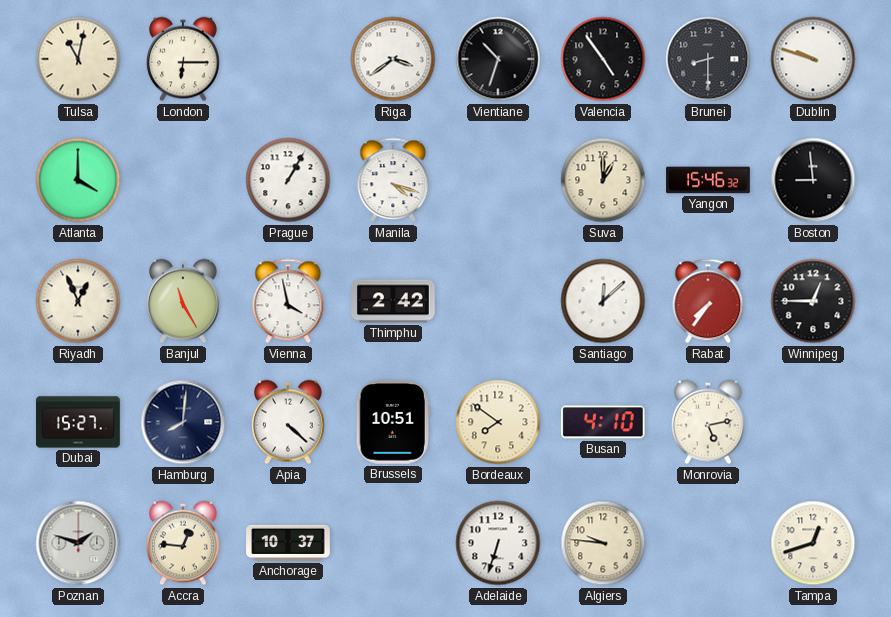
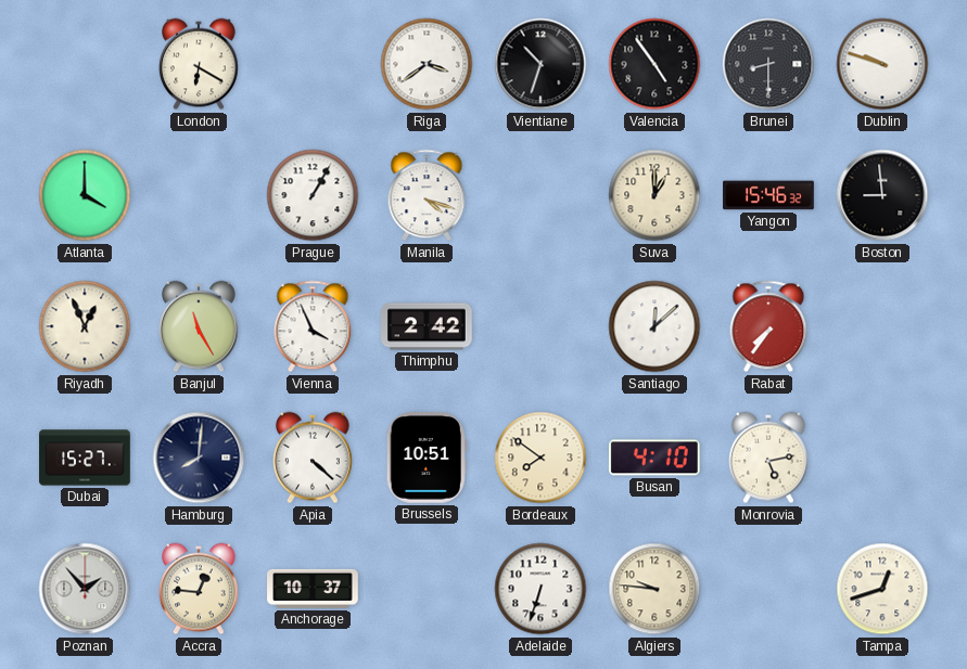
Tulsa: 11:02 -> none
London: 6:15 -> 6:20
Vienna: 3:58 -> 3:56
Winnipeg: 12:45 -> none
Poznan: 1:48 -> 1:53
